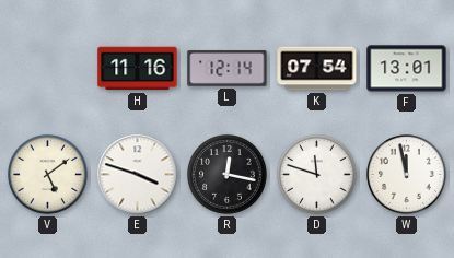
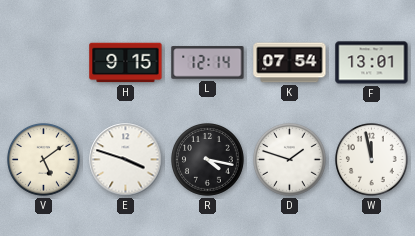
H: 11:16 -> 9:15
R: 12:17 -> 4:17
D: 11:48 -> 1:48
